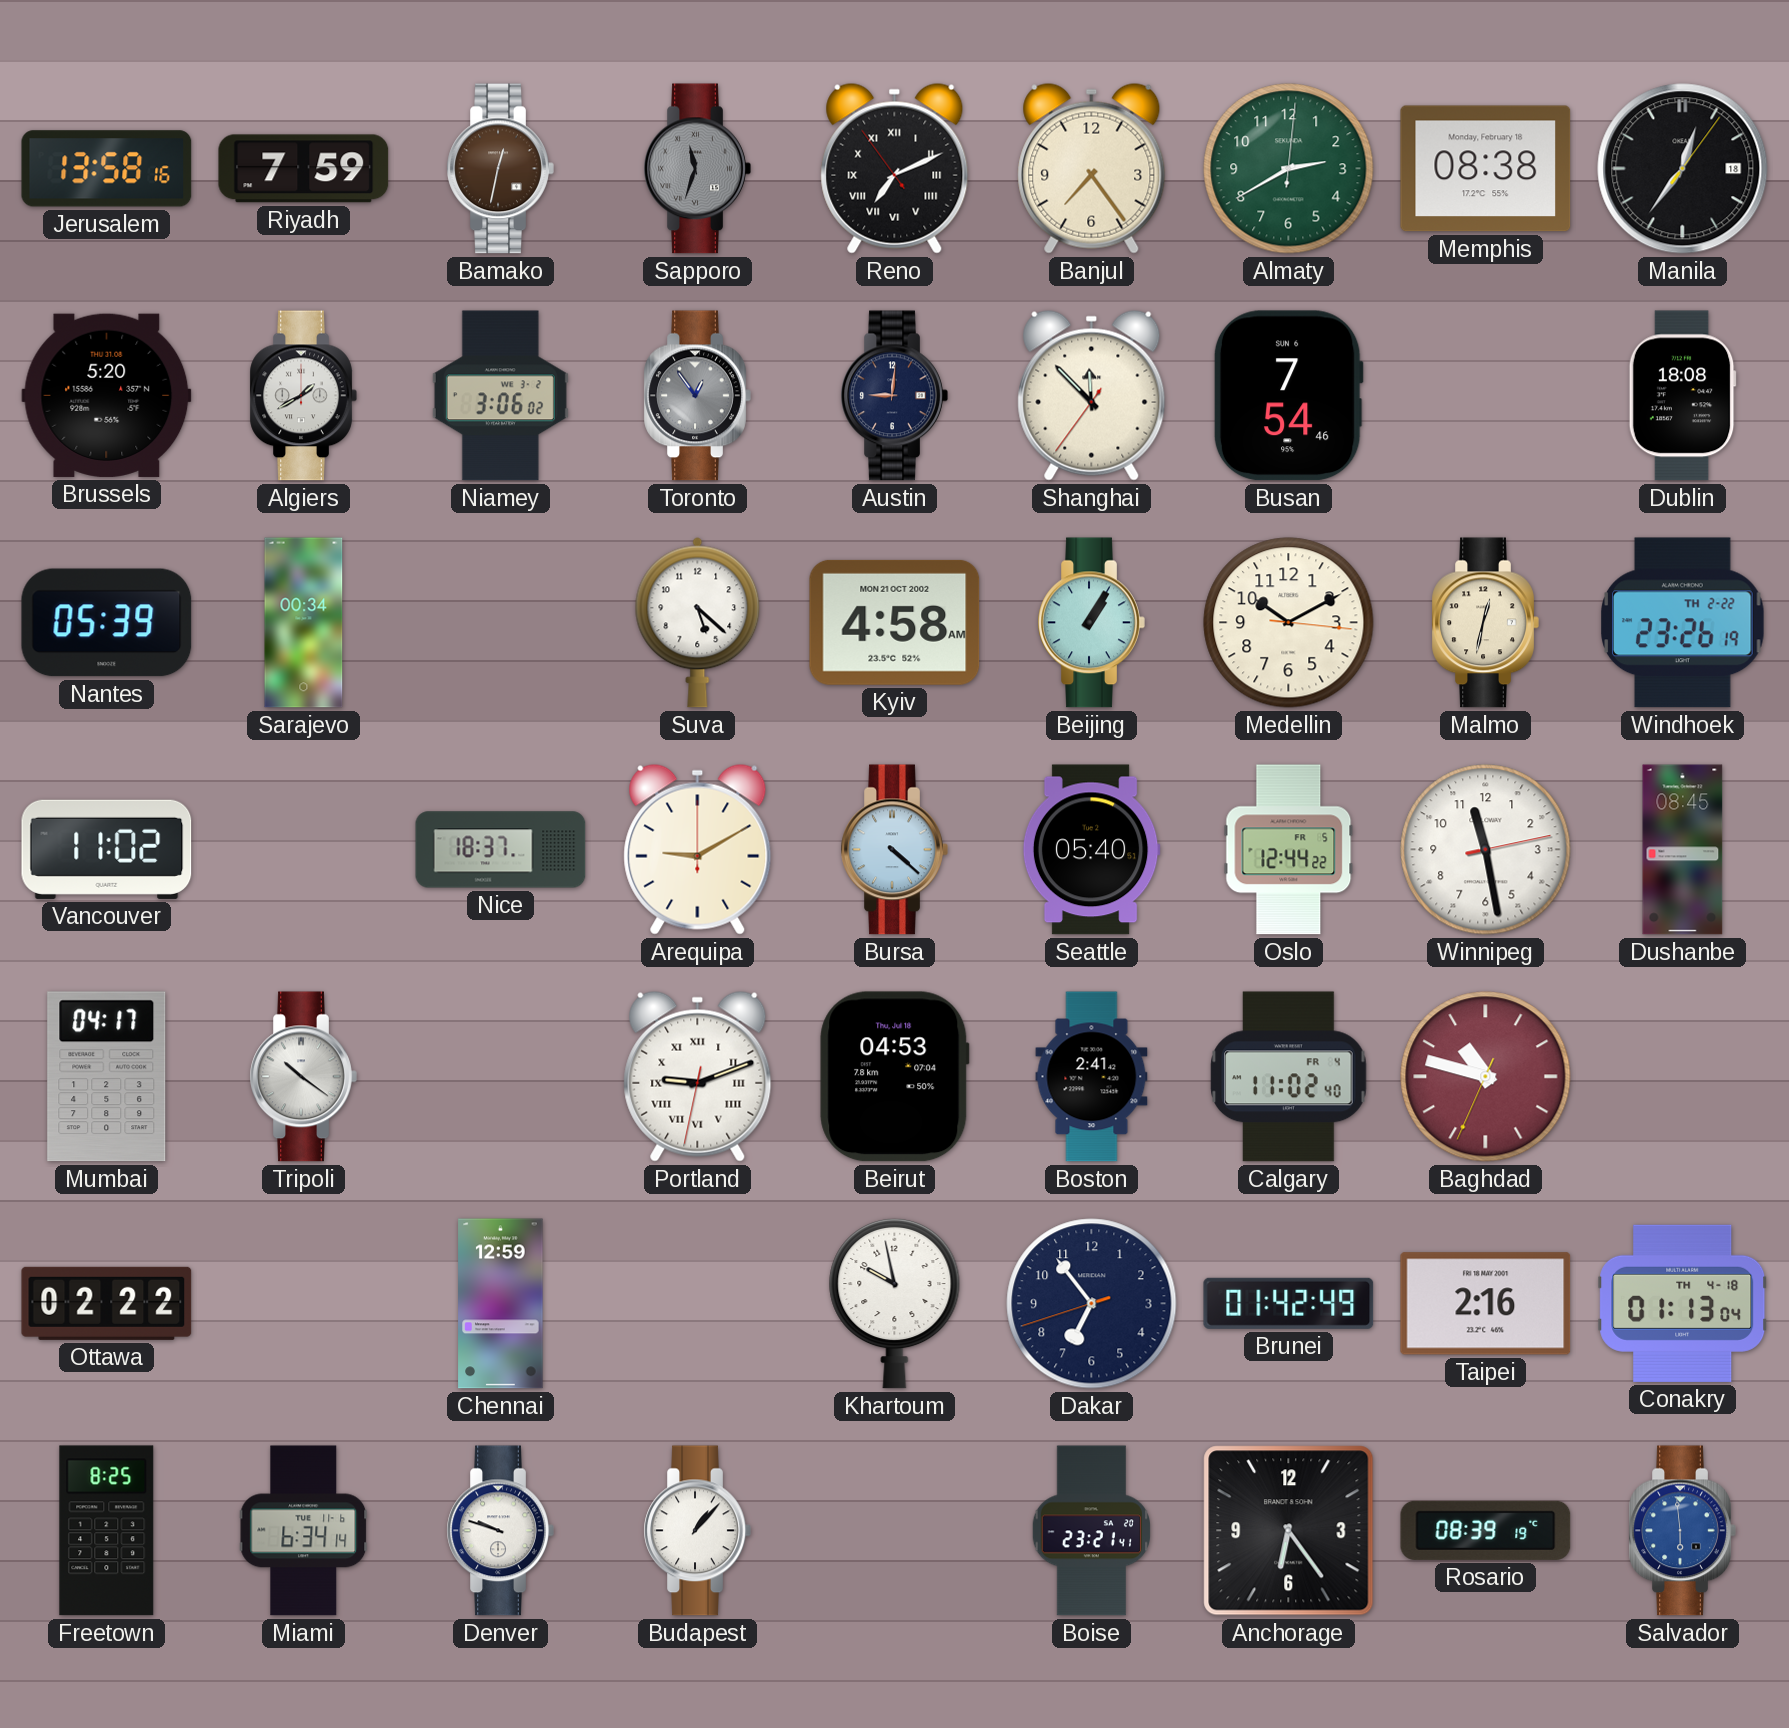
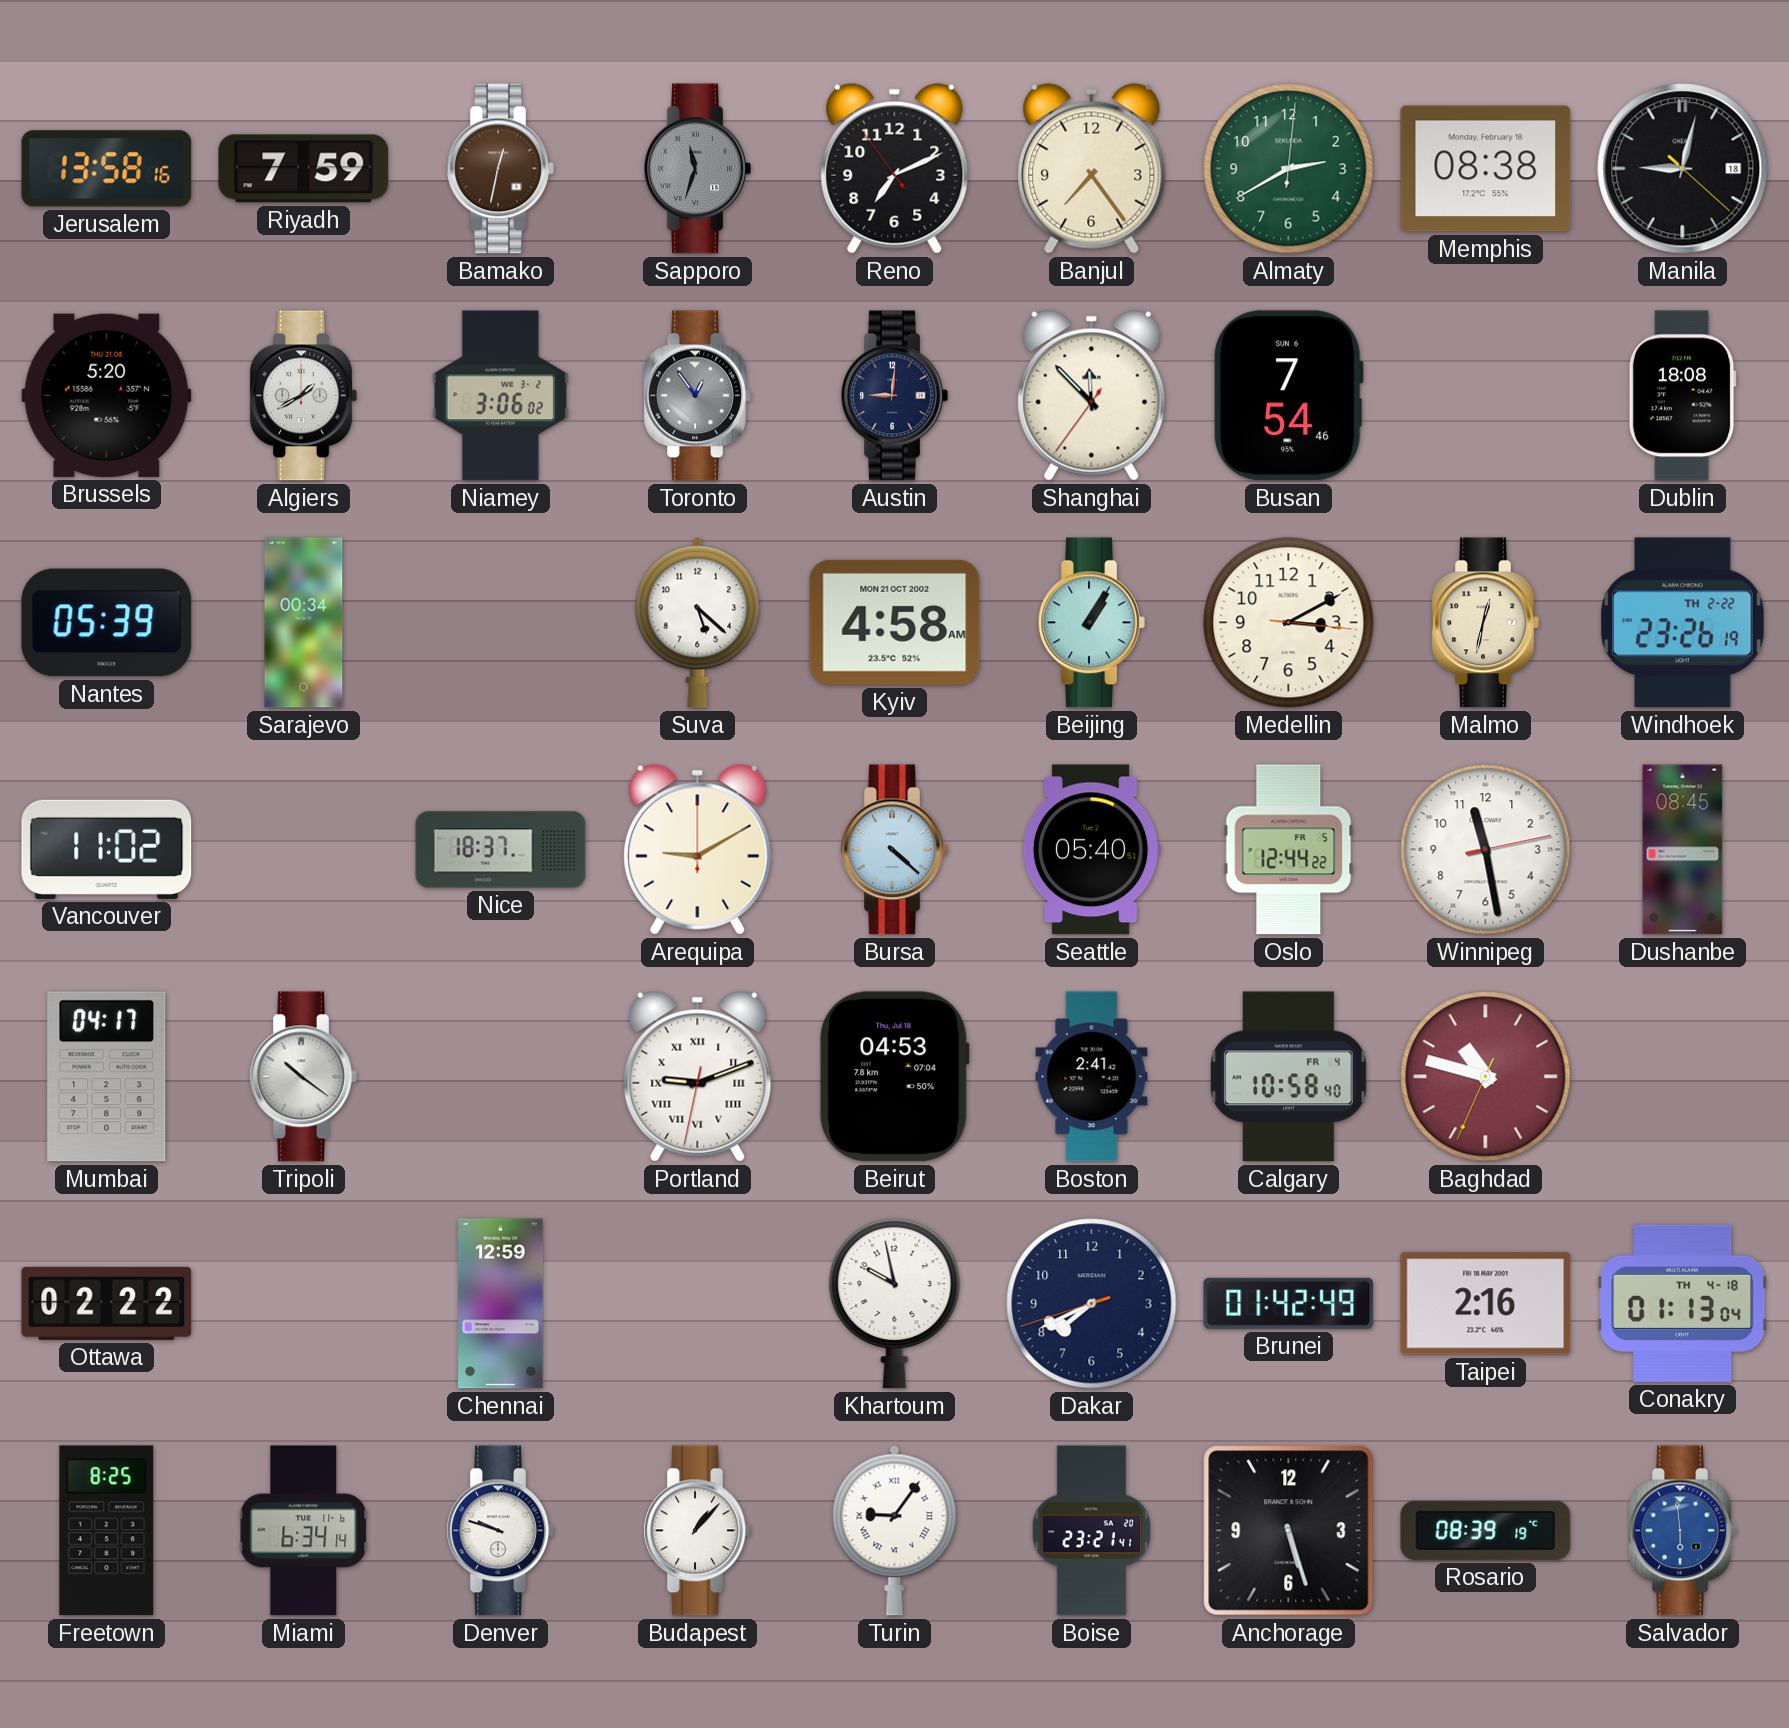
Reno numerals: Roman -> Arabic
Manila: 12:36 -> 9:02
Medellin: 10:10 -> 3:10
Calgary: 11:02 -> 10:58
Dakar: 6:53 -> 7:40
Turin: none -> 9:06
Anchorage: 6:24 -> 5:27
